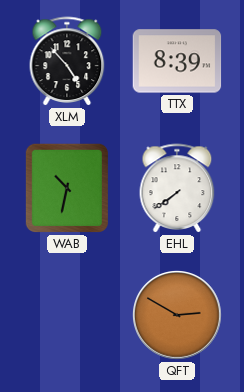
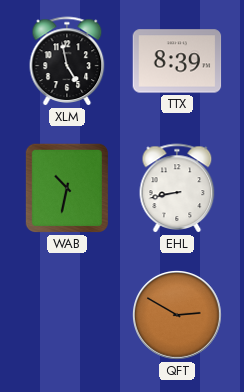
XLM: 4:53 -> 4:58
EHL: 7:39 -> 8:43
